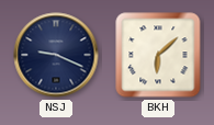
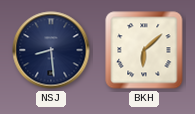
NSJ: 9:19 -> 8:29
